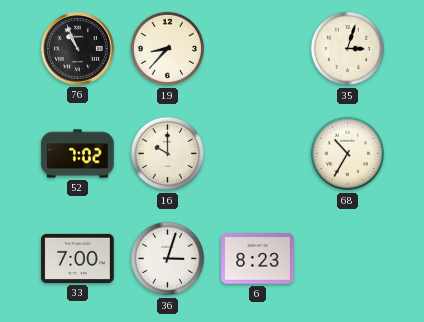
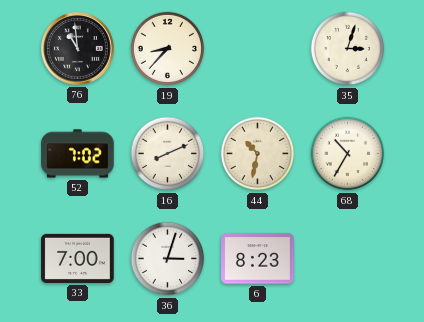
76: 10:56 -> 10:59
16: 10:00 -> 8:11
44: none -> 10:32
